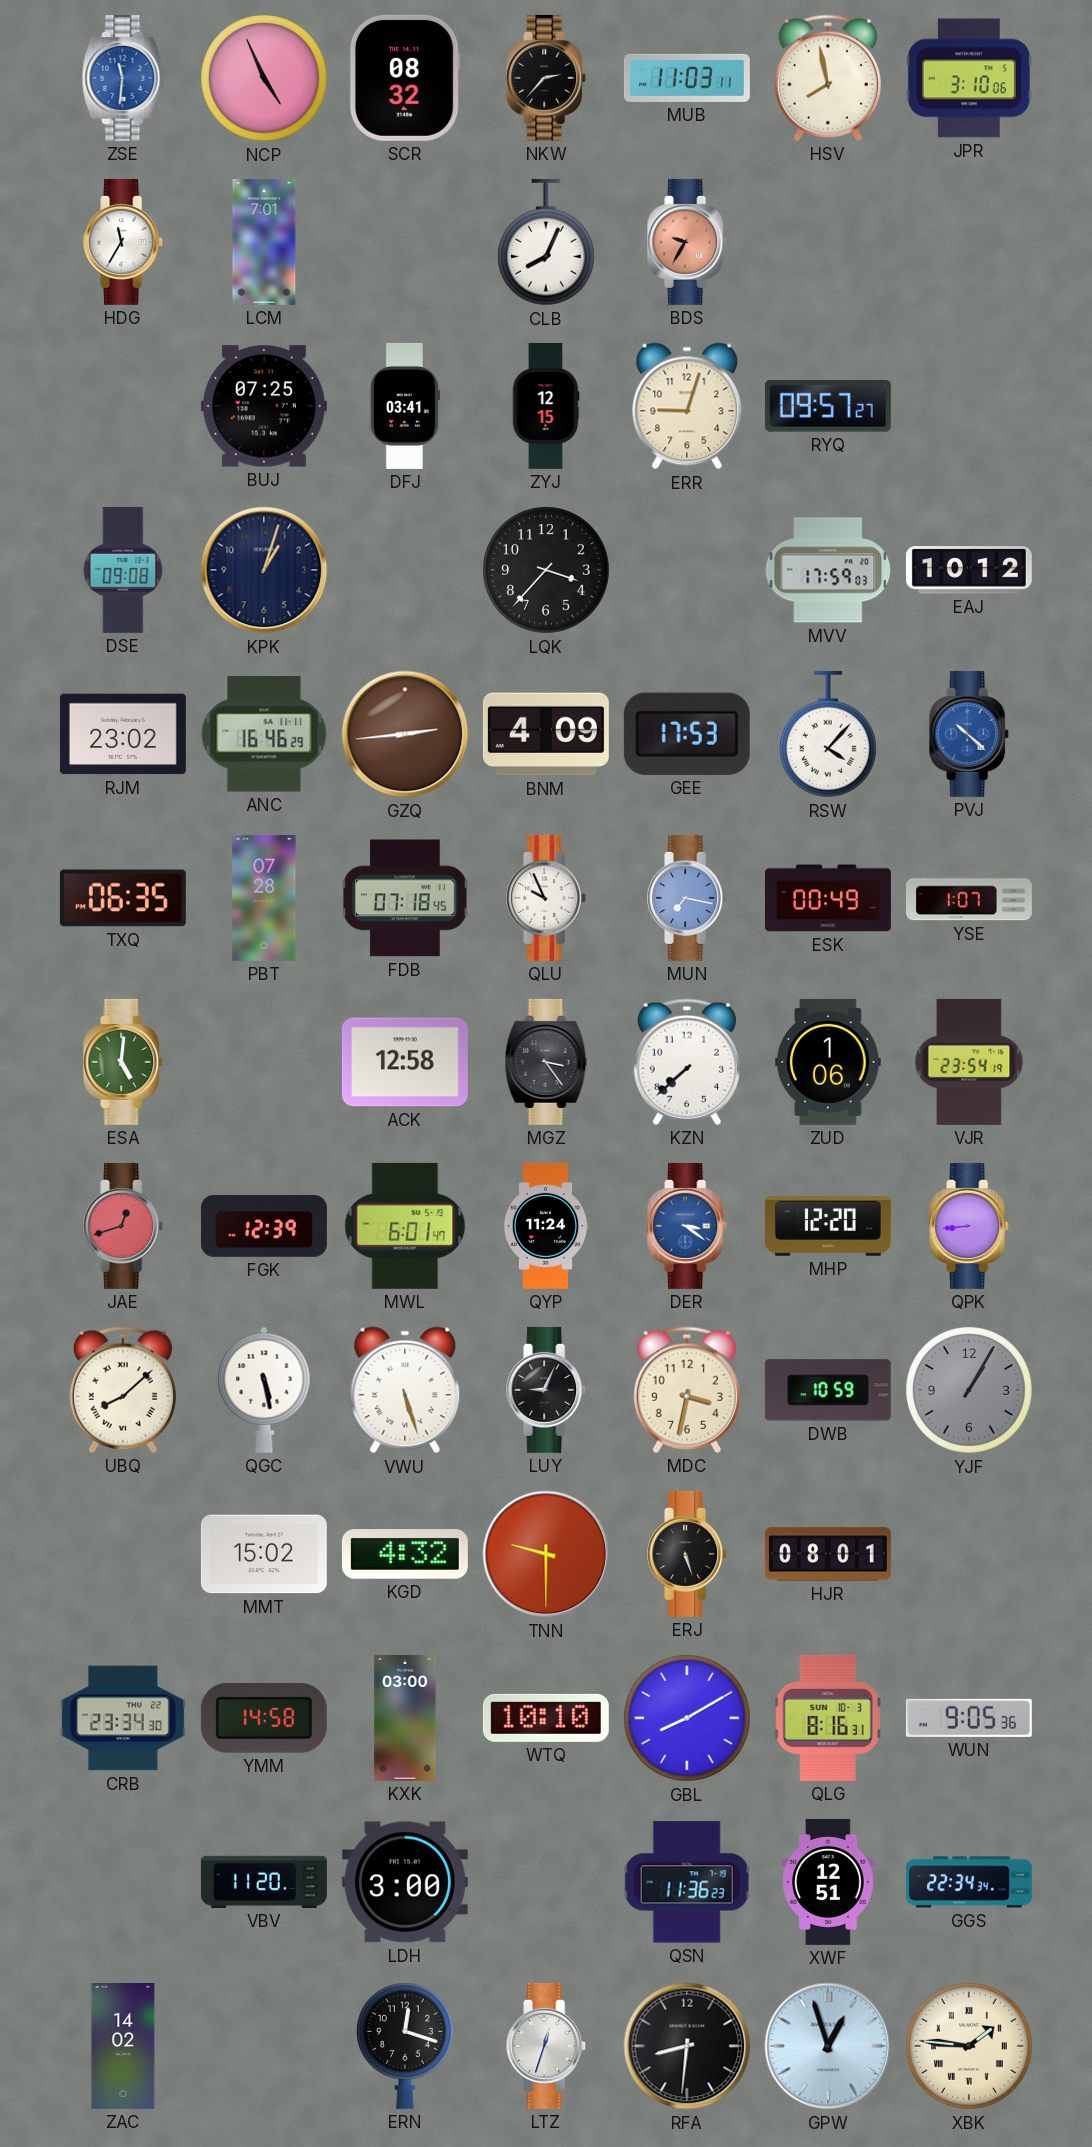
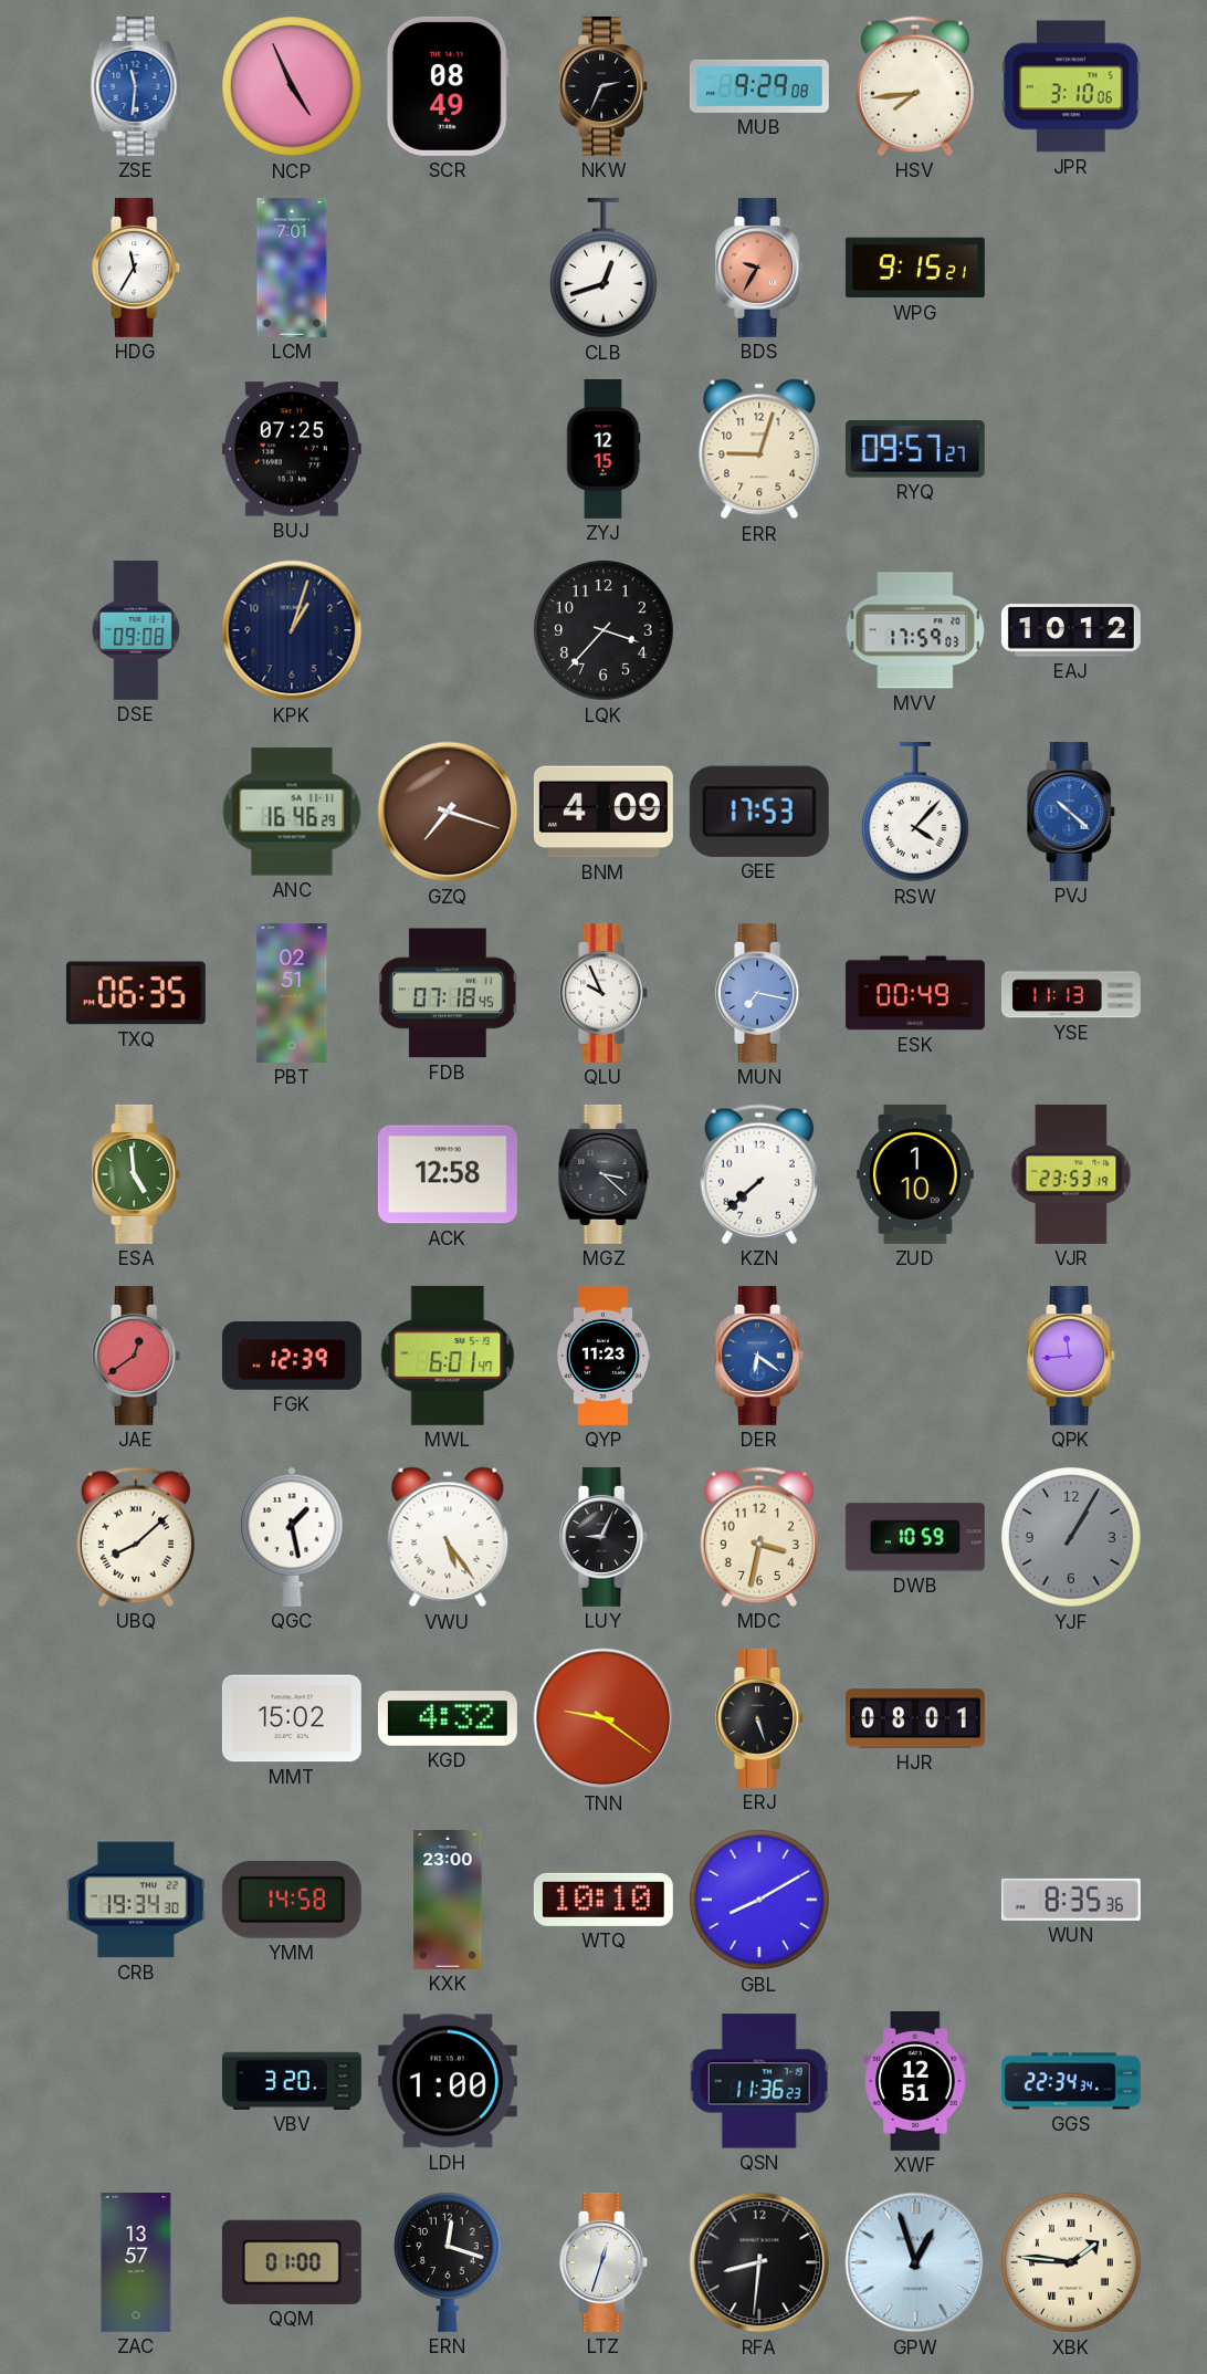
SCR: 08:32 -> 08:49
NKW: 2:37 -> 2:34
MUB: 11:03 -> 9:29
HSV: 7:58 -> 7:44
CLB: 8:04 -> 12:42
WPG: none -> 9:15
DFJ: 03:41 -> none
RJM: 23:02 -> none
GZQ: 2:44 -> 7:18
PBT: 07:28 -> 02:51
YSE: 1:07 -> 11:13
ESA: 5:01 -> 4:59
MGZ: 3:24 -> 3:22
ZUD: 1:06 -> 1:10
VJR: 23:54 -> 23:53
JAE: 12:42 -> 12:39
QYP: 11:24 -> 11:23
DER: 3:21 -> 6:21
MHP: 12:20 -> none
QPK: 8:44 -> 11:44
QGC: 5:28 -> 1:28
VWU: 5:27 -> 5:24
TNN: 9:30 -> 9:21
CRB: 23:34 -> 19:34
KXK: 03:00 -> 23:00
QLG: 8:16 -> none
WUN: 9:05 -> 8:35
VBV: 11:20 -> 3:20
LDH: 3:00 -> 1:00
ZAC: 14:02 -> 13:57
QQM: none -> 01:00
